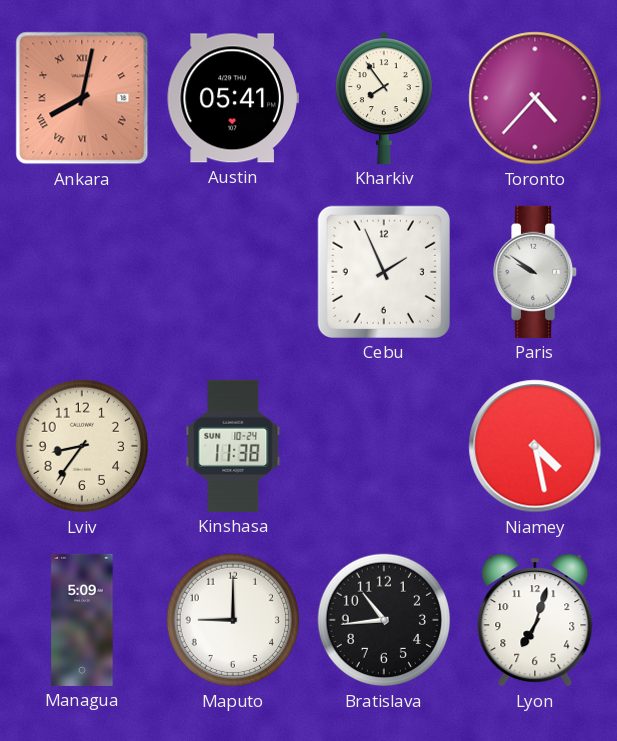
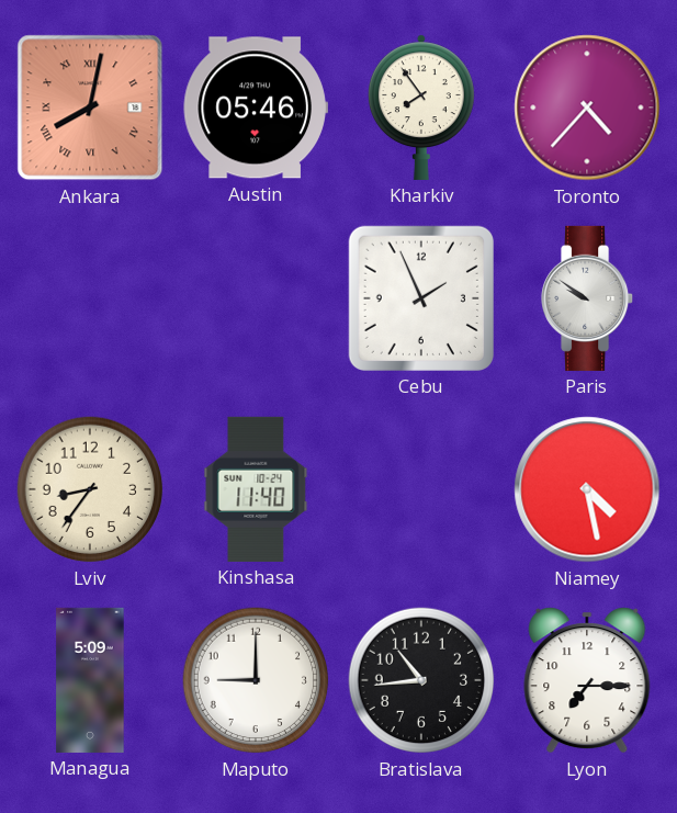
Austin: 05:41 -> 05:46
Kinshasa: 11:38 -> 11:40
Lyon: 7:03 -> 7:15
